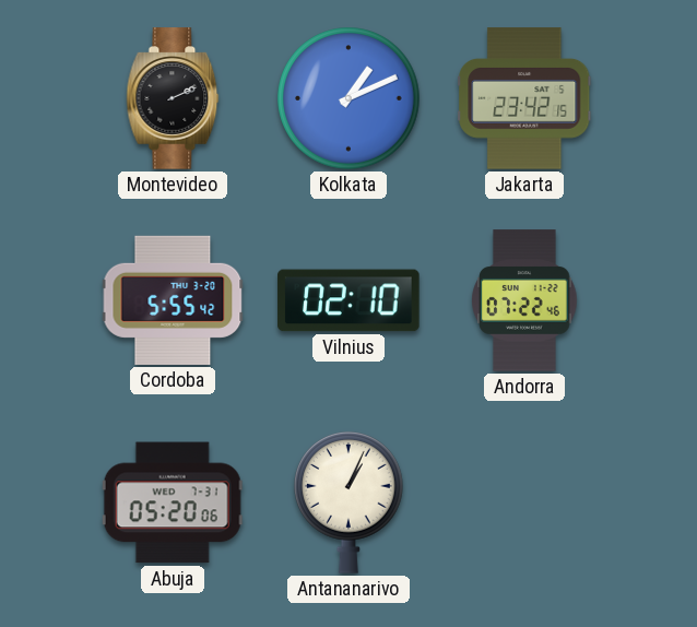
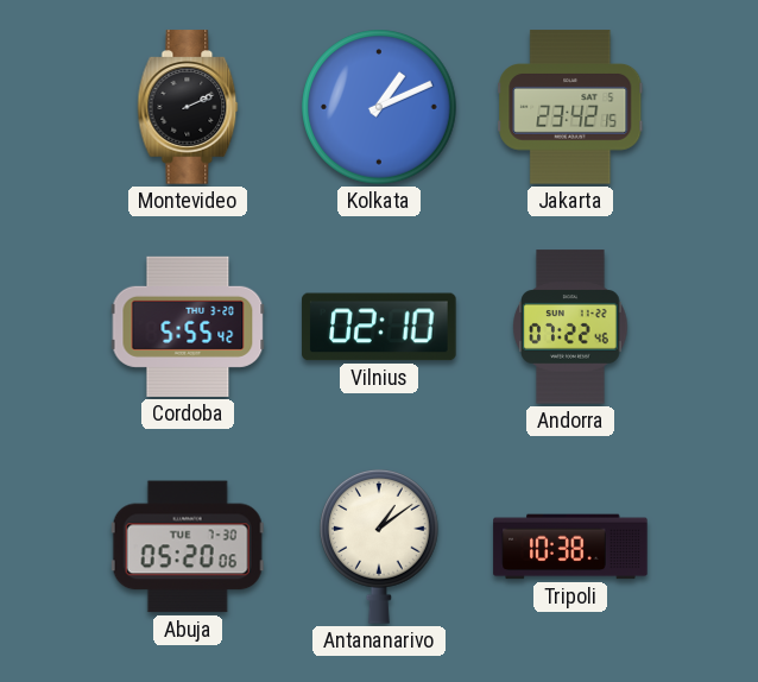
Abuja date: WED 7-31 -> TUE 7-30
Antananarivo: 1:04 -> 1:09
Tripoli: none -> 10:38
